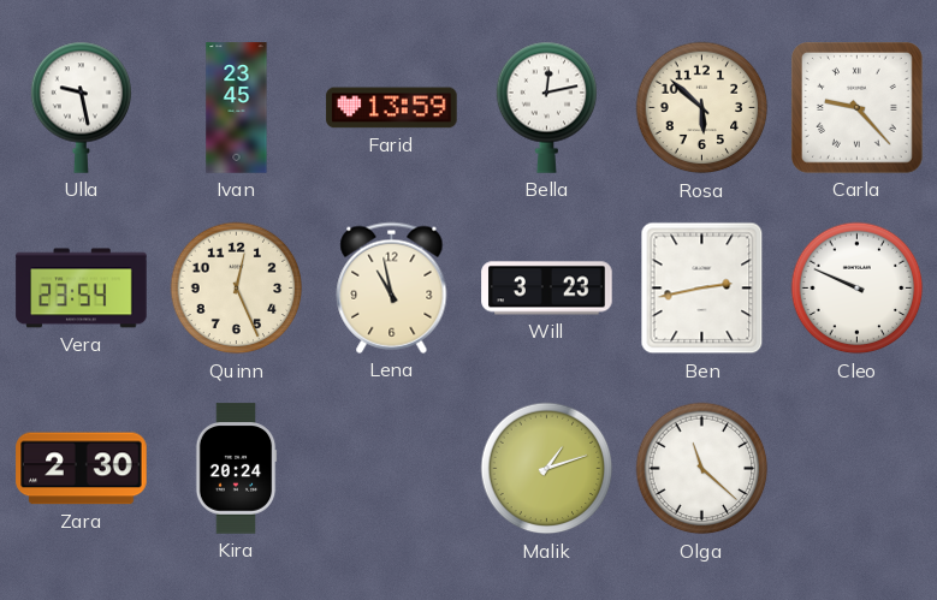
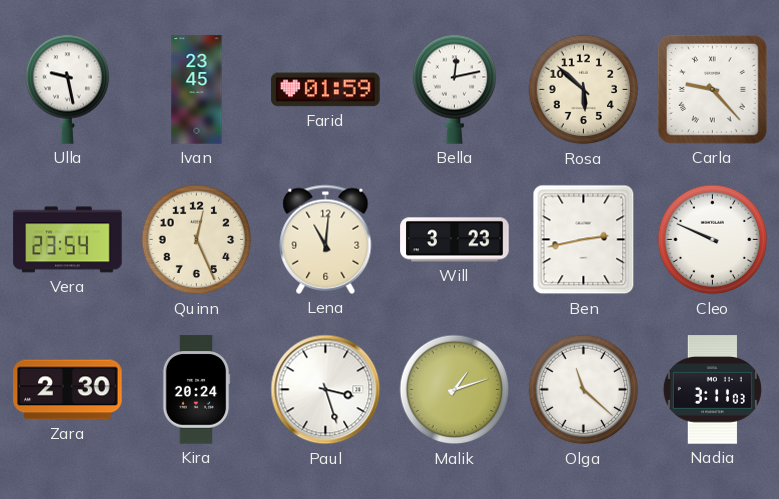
Farid: 13:59 -> 01:59
Lena: 10:58 -> 11:01
Paul: none -> 3:27
Nadia: none -> 3:11
